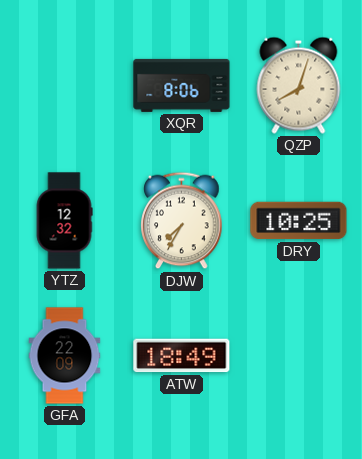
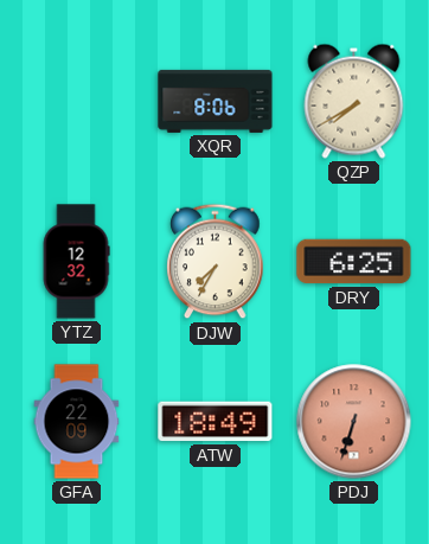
QZP: 8:03 -> 7:40
DRY: 10:25 -> 6:25
PDJ: none -> 6:33
